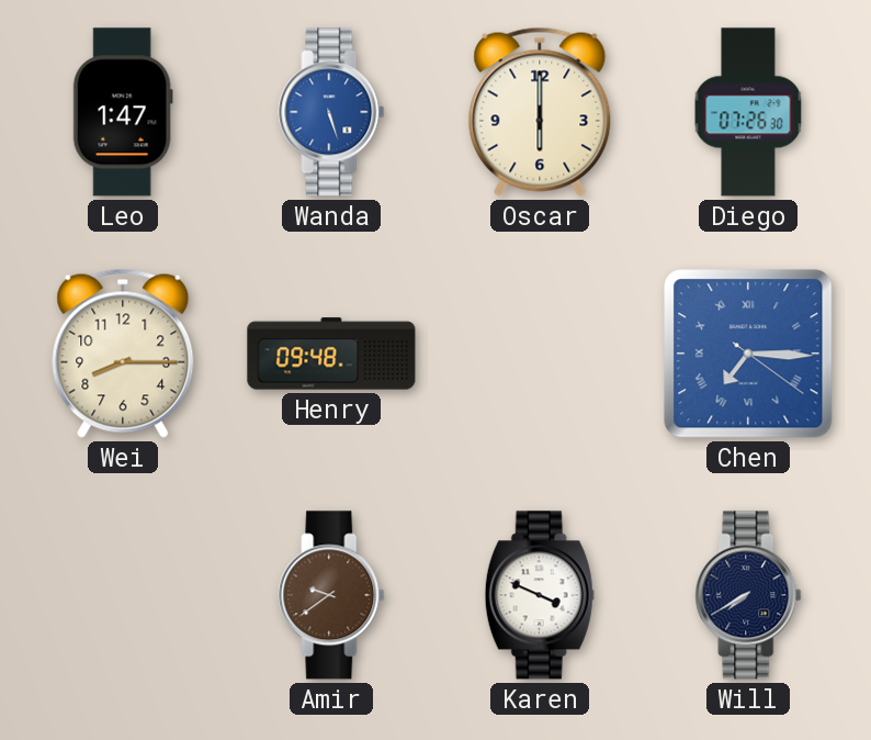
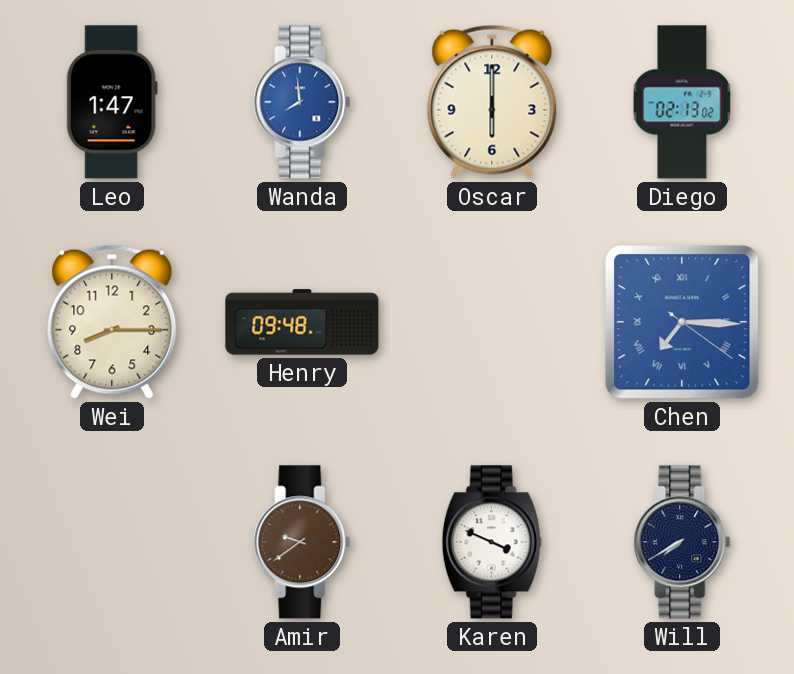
Wanda: 5:27 -> 7:59
Diego: 07:26 -> 02:13
